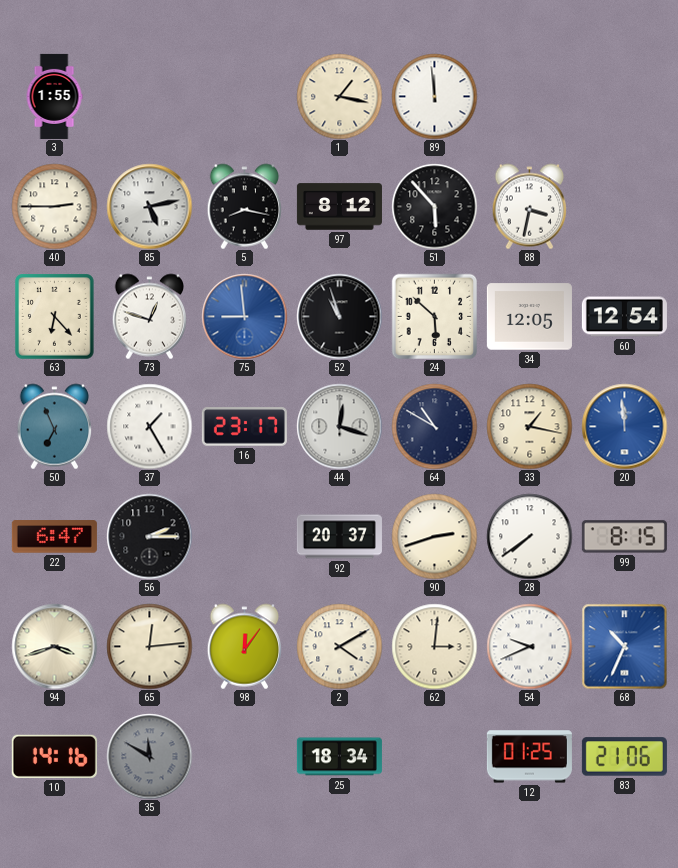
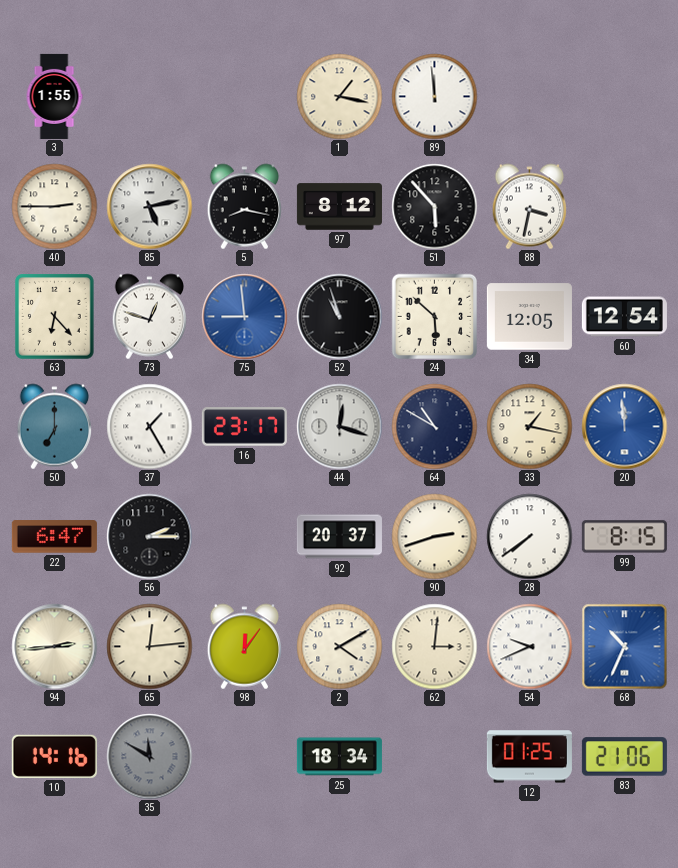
50: 6:56 -> 7:00
94: 3:42 -> 2:44
